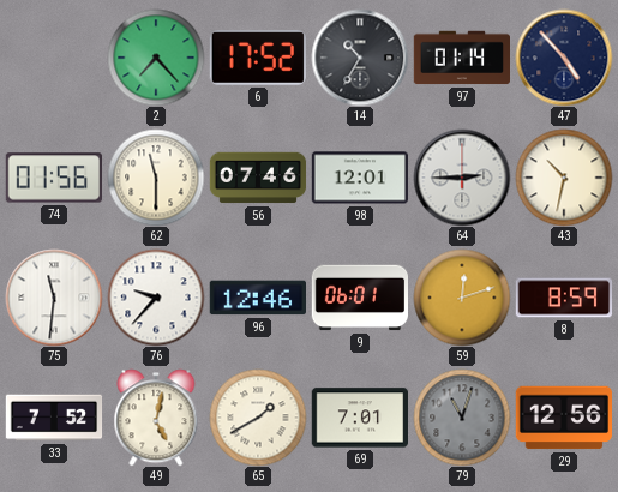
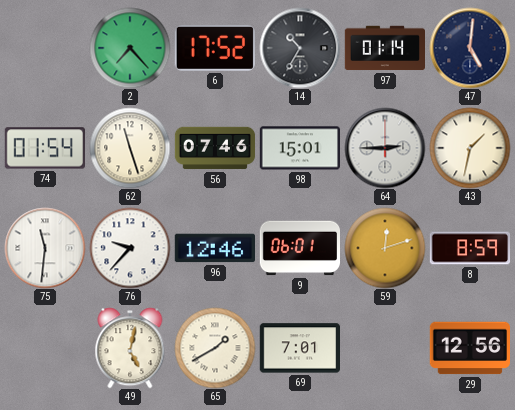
47: 4:53 -> 5:01
74: 01:56 -> 01:54
62: 11:30 -> 11:27
98: 12:01 -> 15:01
43: 10:32 -> 1:32
33: 7:52 -> none
79: 11:03 -> none
